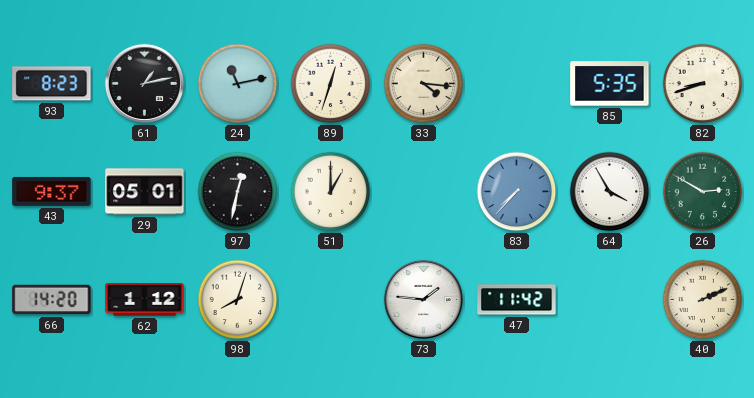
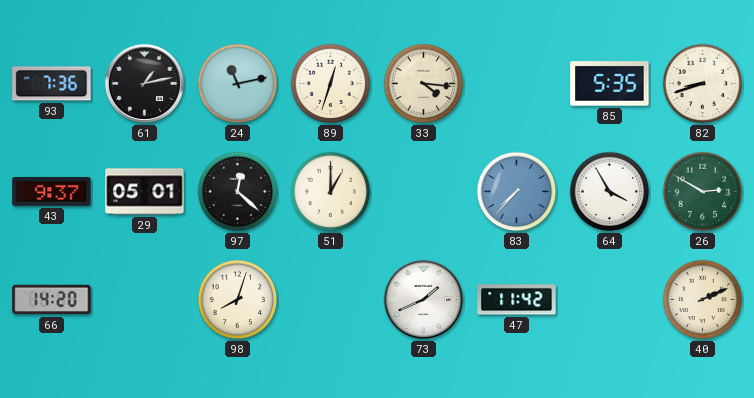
93: 8:23 -> 7:36
97: 12:32 -> 12:22
62: 1:12 -> none
73: 1:46 -> 1:41
